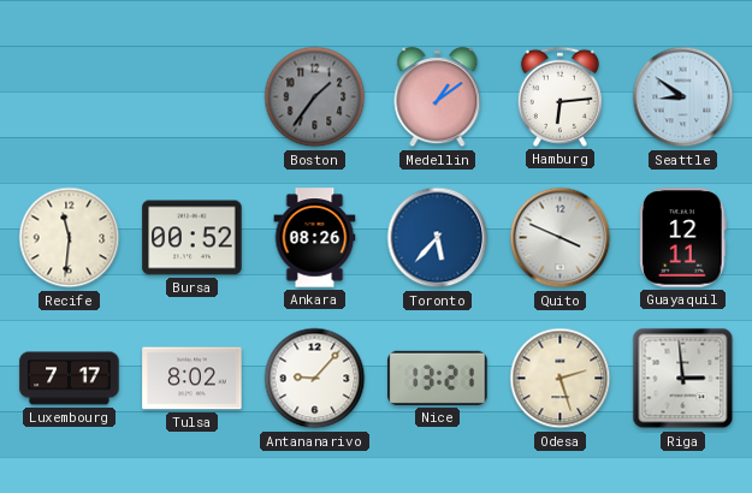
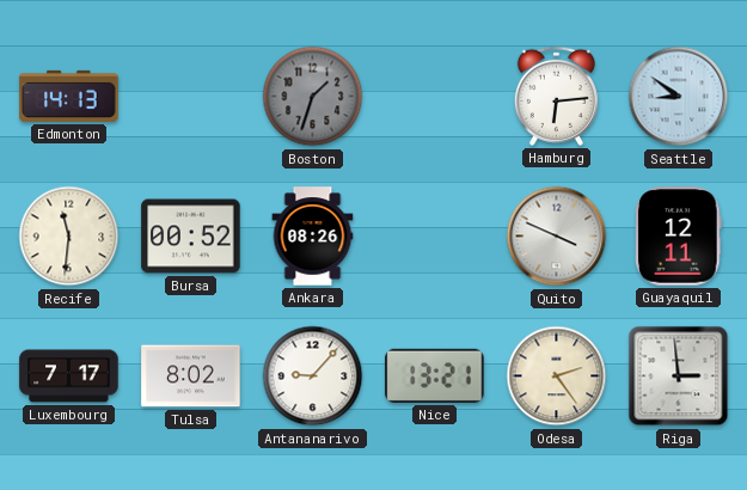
Edmonton: none -> 14:13
Boston: 1:36 -> 1:33
Medellin: 1:09 -> none
Toronto: 5:37 -> none
Odesa: 2:27 -> 2:24
